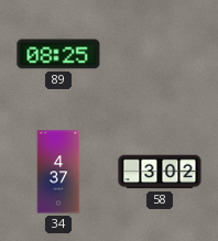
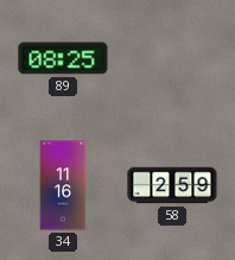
34: 4:37 -> 11:16
58: 3:02 -> 2:59
